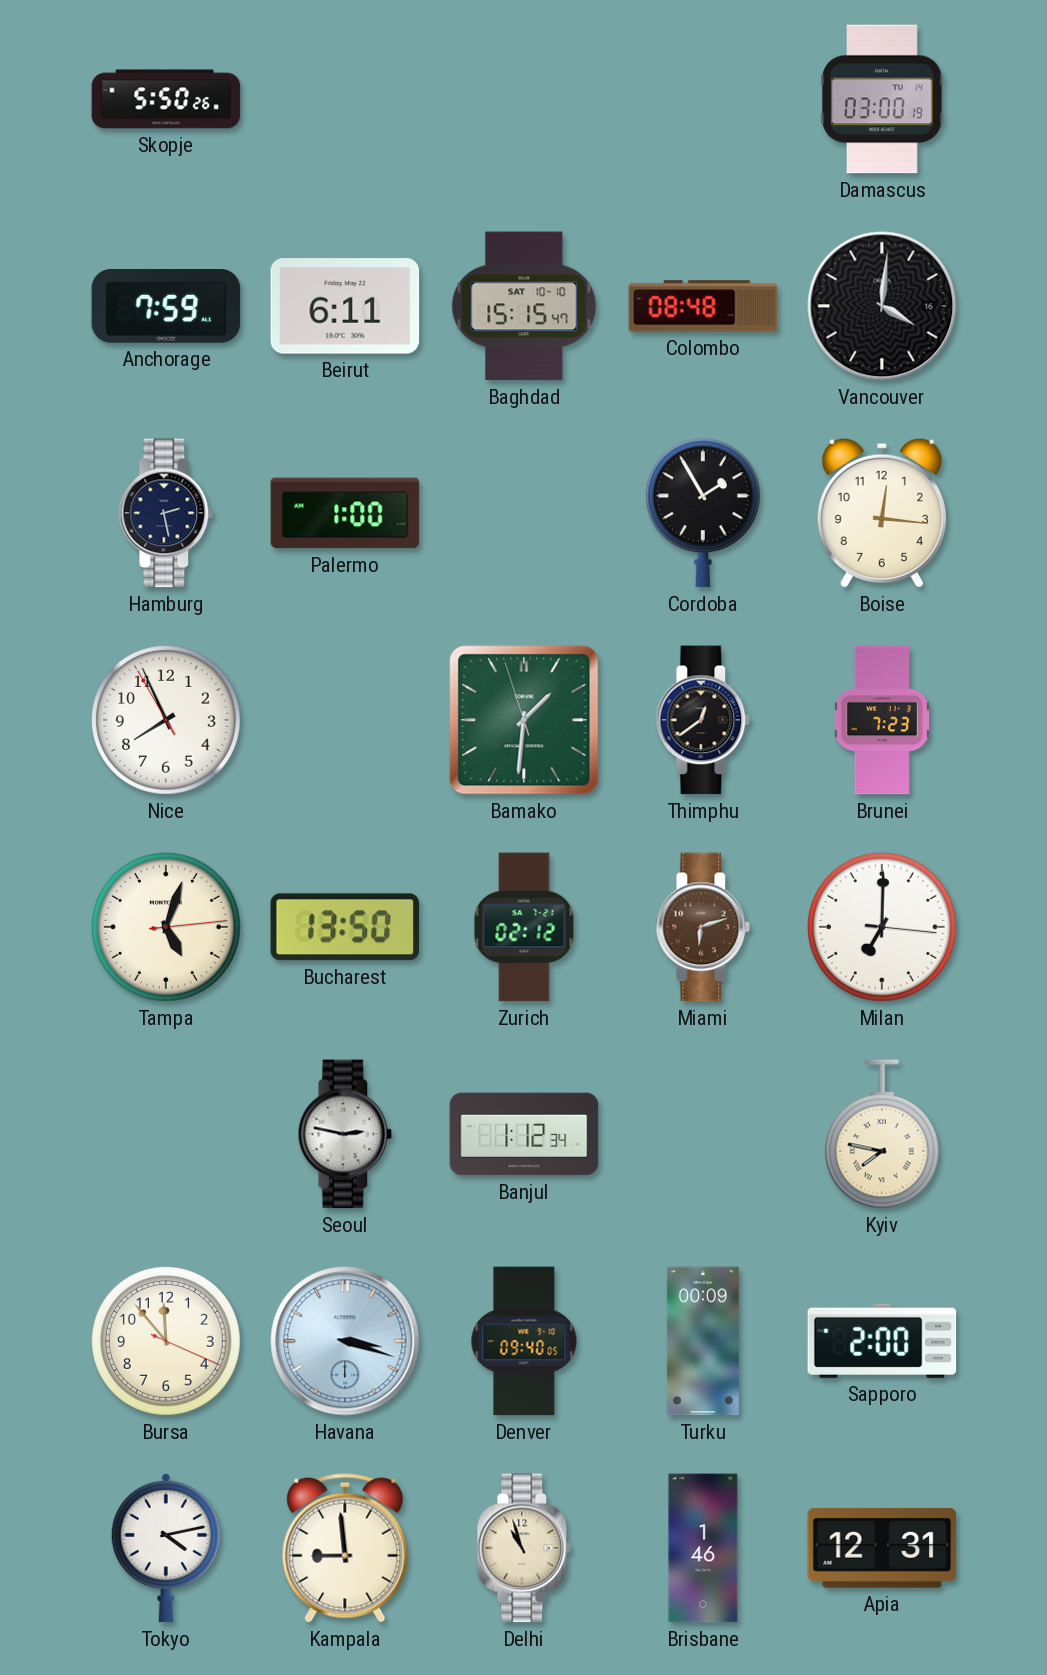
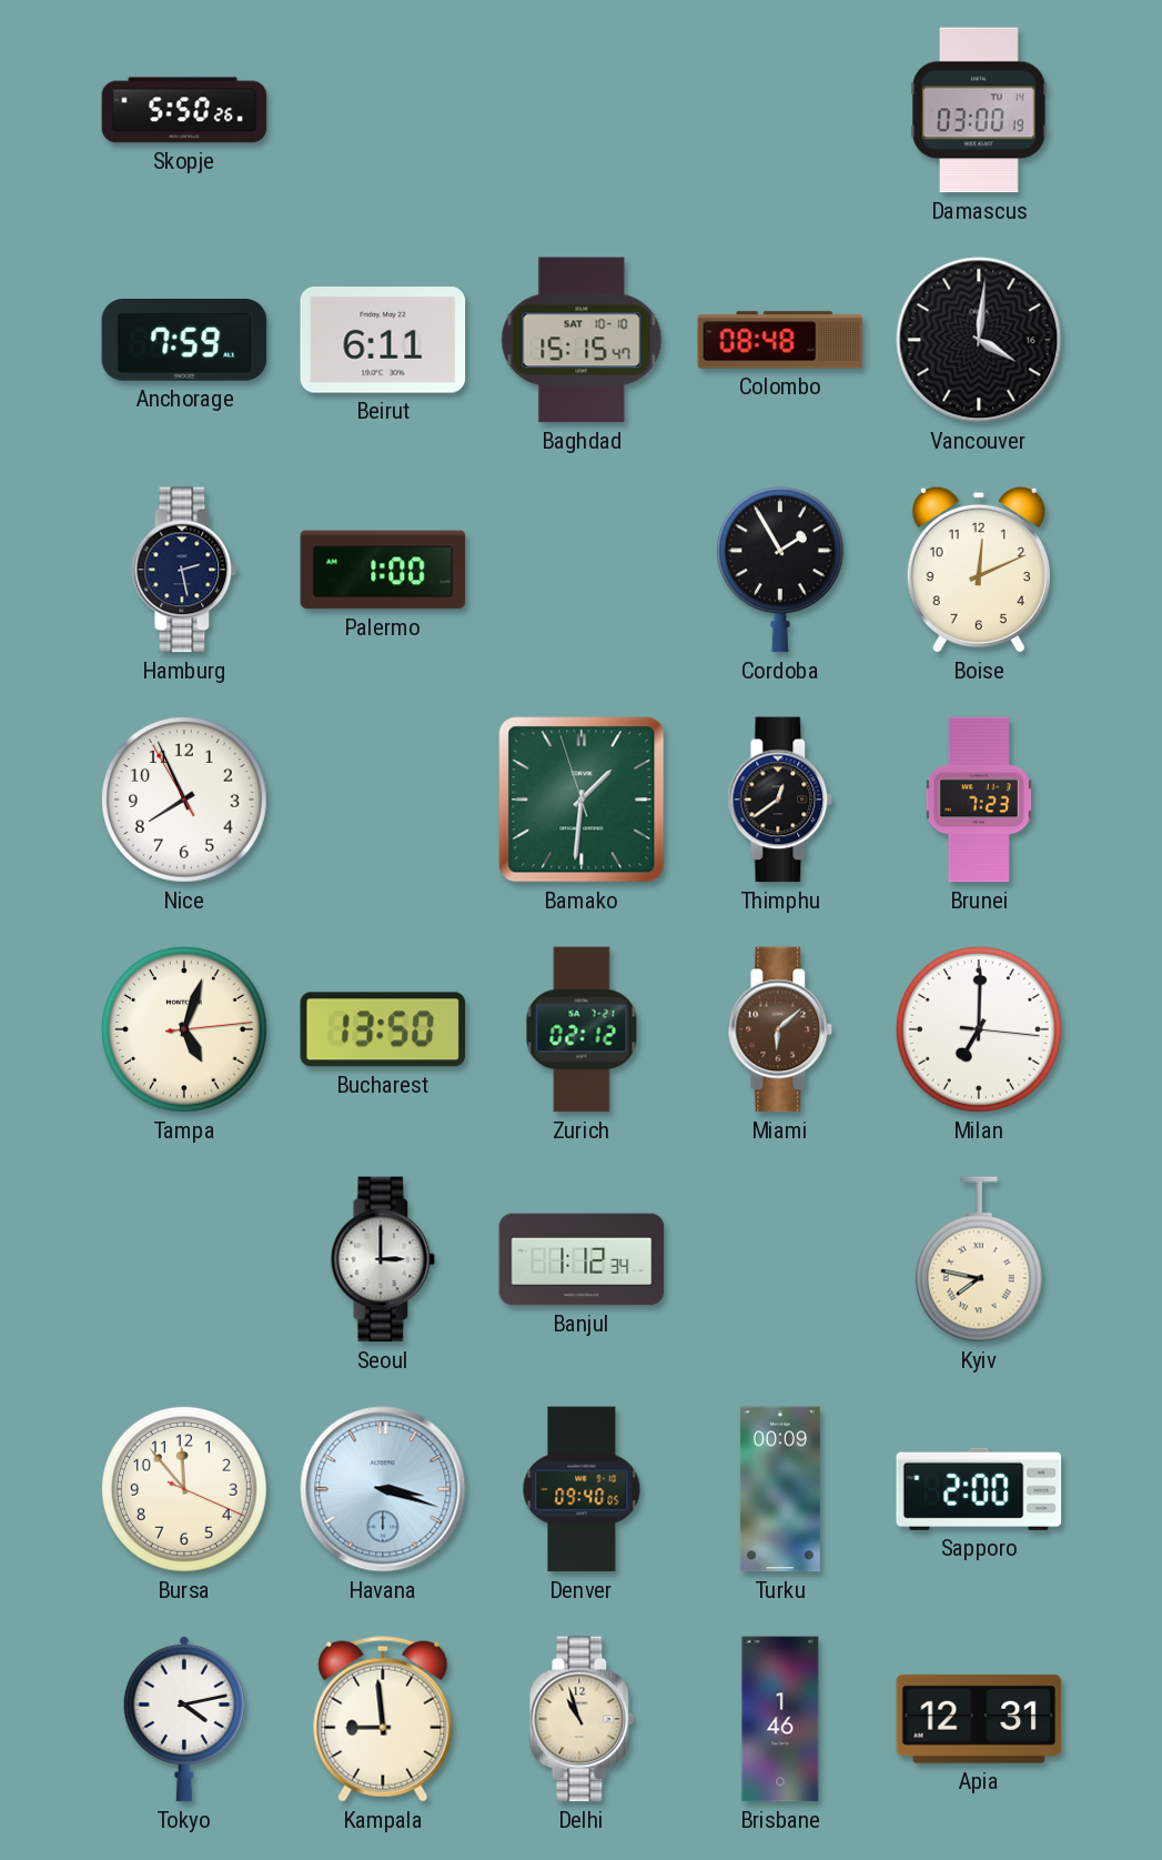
Boise: 12:16 -> 12:11
Miami: 6:12 -> 6:08
Seoul: 2:47 -> 3:00
